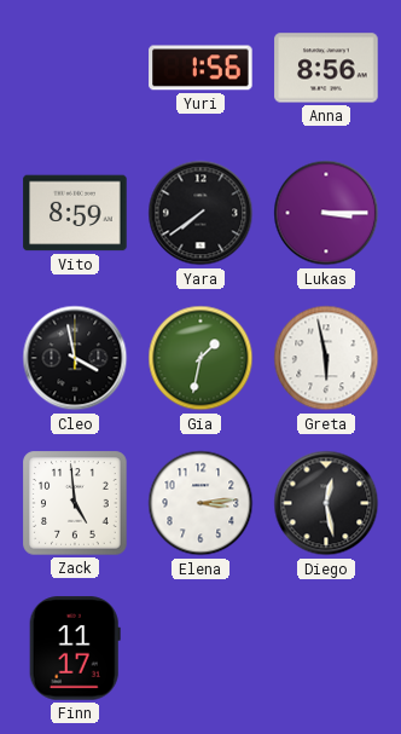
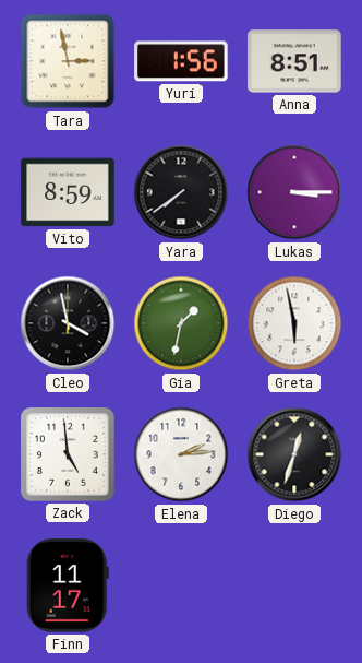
Tara: none -> 2:58
Anna: 8:56 -> 8:51
Elena: 3:14 -> 2:14
Diego: 12:28 -> 12:33
